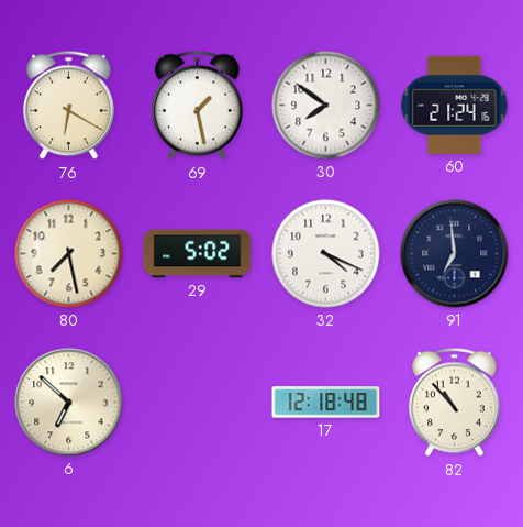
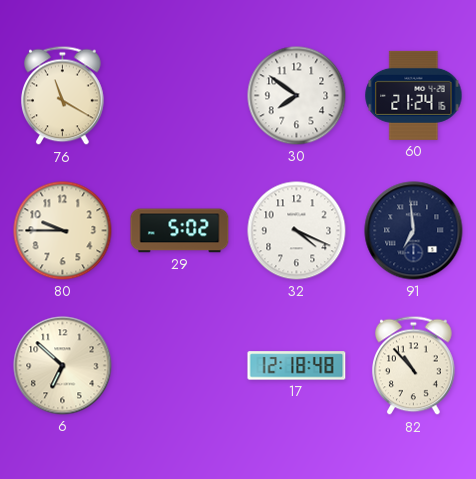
76: 6:20 -> 11:20
69: 1:28 -> none
80: 7:28 -> 9:45
